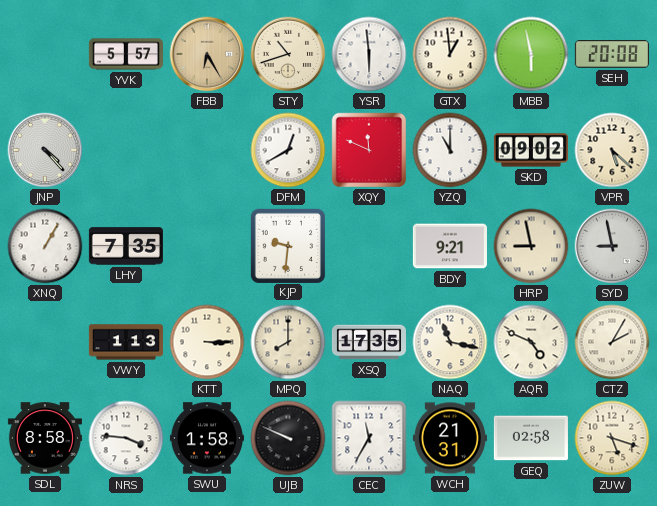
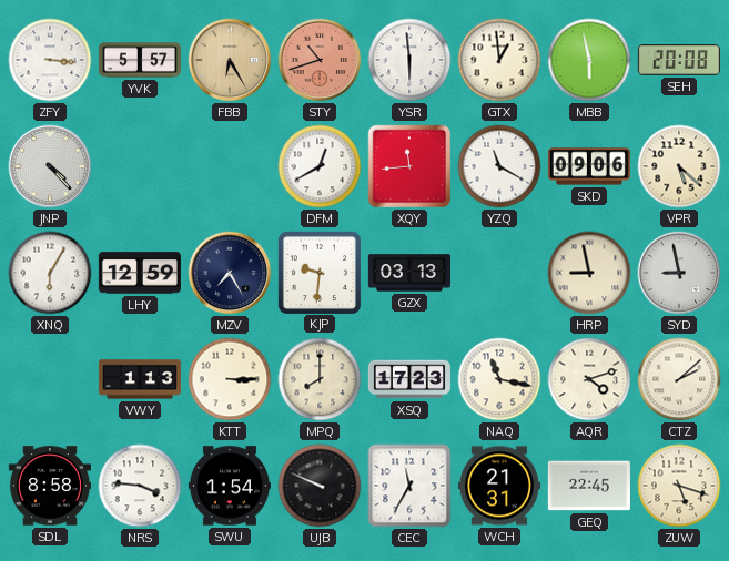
ZFY: none -> 3:16
STY dial: cream -> salmon
XQY: 11:49 -> 11:44
YZQ: 11:00 -> 11:20
SKD: 09:02 -> 09:06
XNQ: 1:05 -> 6:05
LHY: 7:35 -> 12:59
MZV: none -> 7:25
GZX: none -> 03:13
BDY: 9:21 -> none
XSQ: 17:35 -> 17:23
AQR: 4:49 -> 4:12
CTZ: 2:05 -> 2:08
SWU: 1:58 -> 1:54
GEQ: 02:58 -> 22:45
